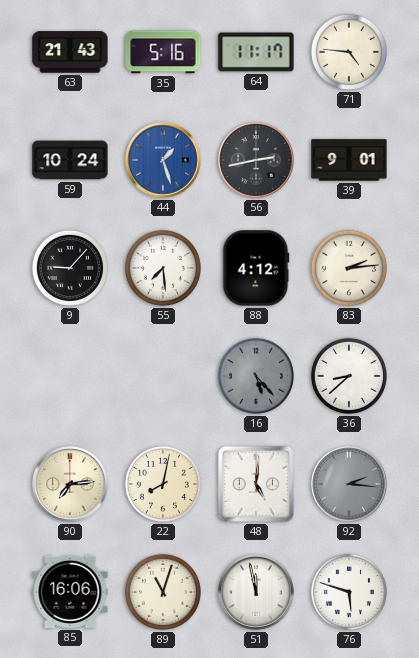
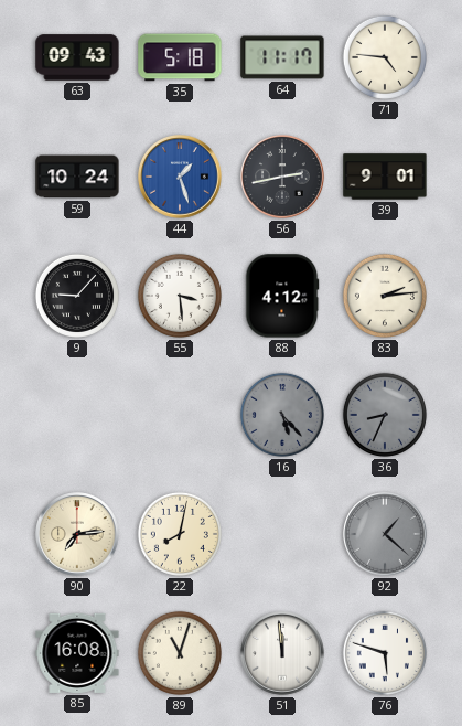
63: 21:43 -> 09:43
35: 5:16 -> 5:18
55: 7:29 -> 3:29
36: 8:38 -> 8:34
36 dial: white -> grey
48: 5:01 -> none
92: 2:16 -> 1:22
85: 16:06 -> 16:08
51: 11:58 -> 11:59
